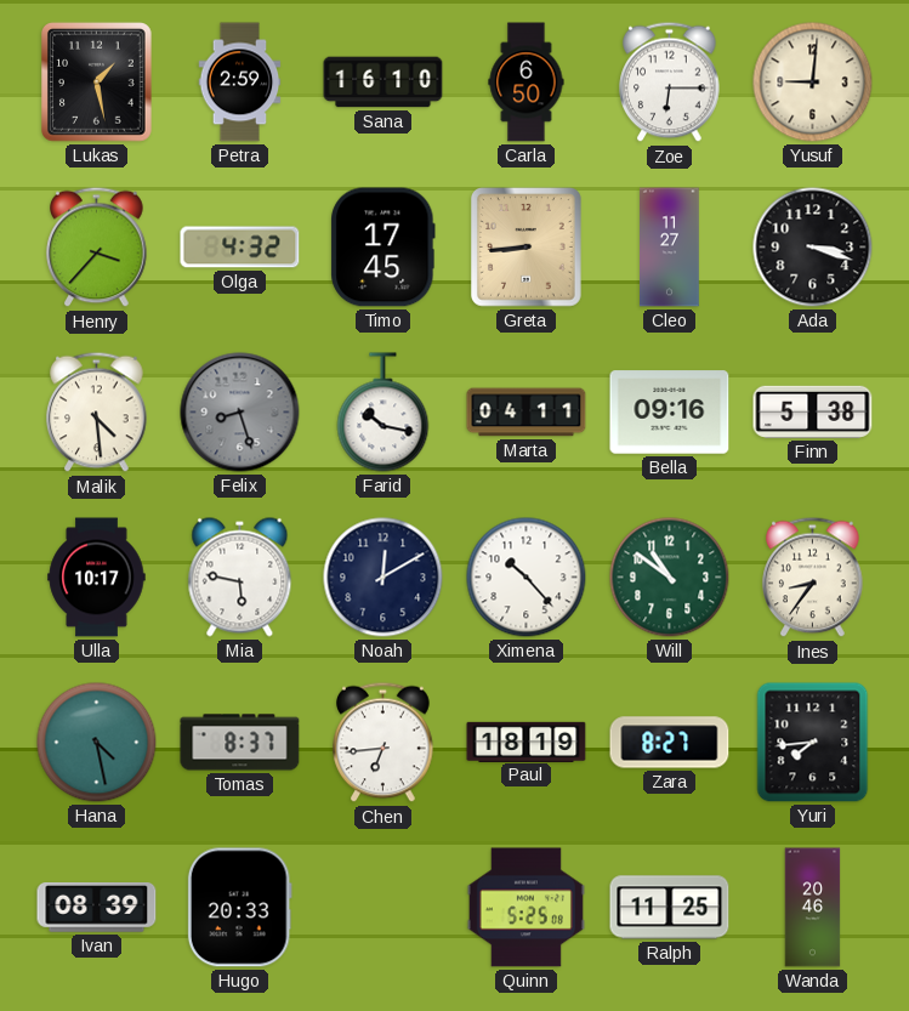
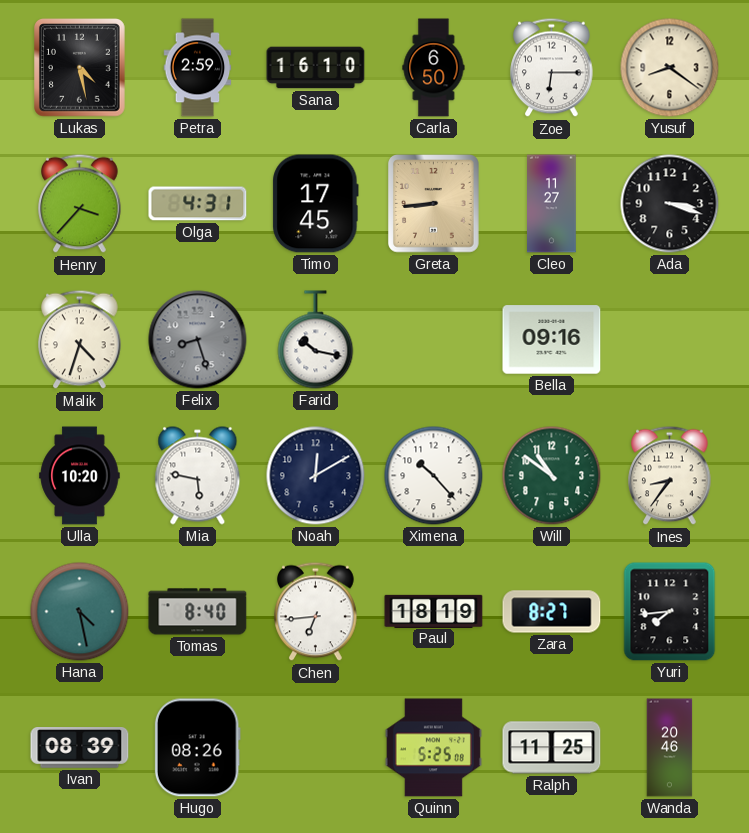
Lukas: 1:28 -> 4:28
Yusuf: 9:01 -> 8:21
Olga: 4:32 -> 4:31
Malik: 4:29 -> 4:33
Marta: 04:11 -> none
Finn: 5:38 -> none
Ulla: 10:17 -> 10:20
Tomas: 8:37 -> 8:40
Hugo: 20:33 -> 08:26
